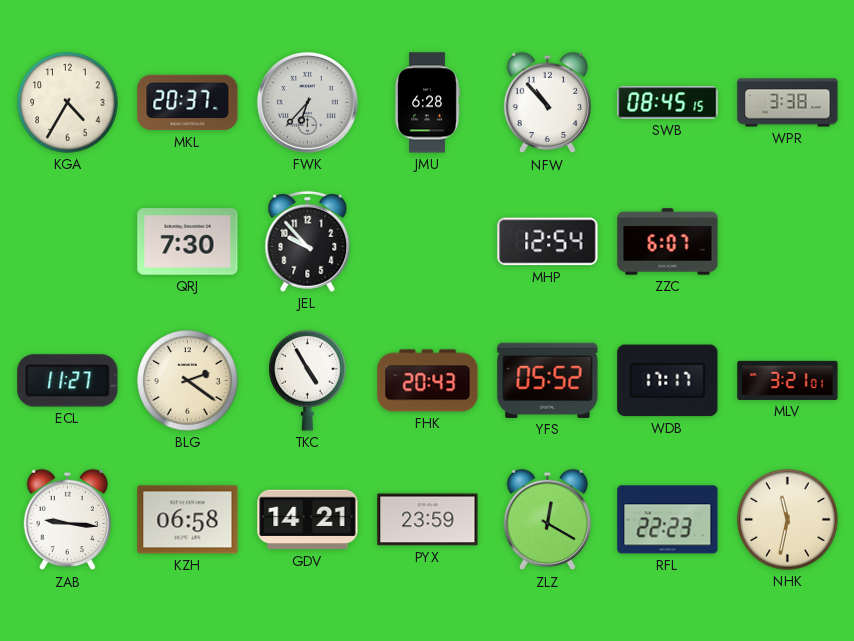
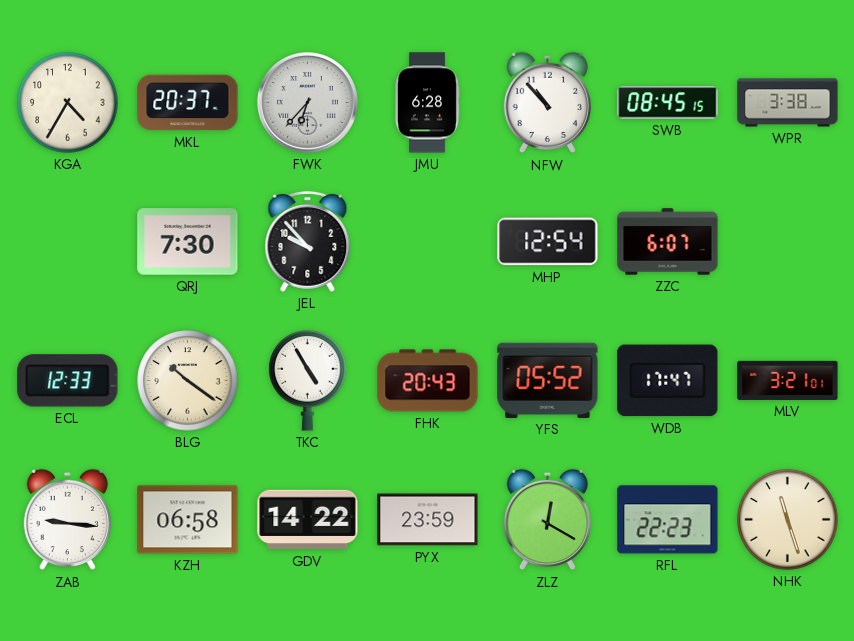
ECL: 11:27 -> 12:33
BLG: 2:21 -> 10:21
WDB: 17:17 -> 17:47
GDV: 14:21 -> 14:22
NHK: 11:32 -> 11:27
